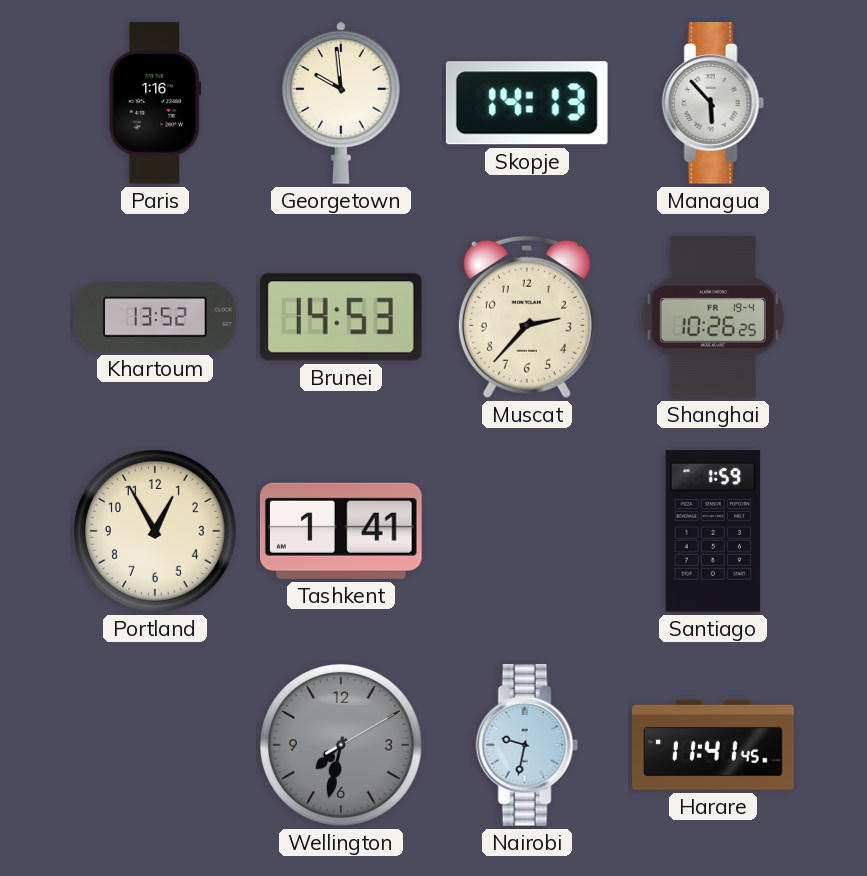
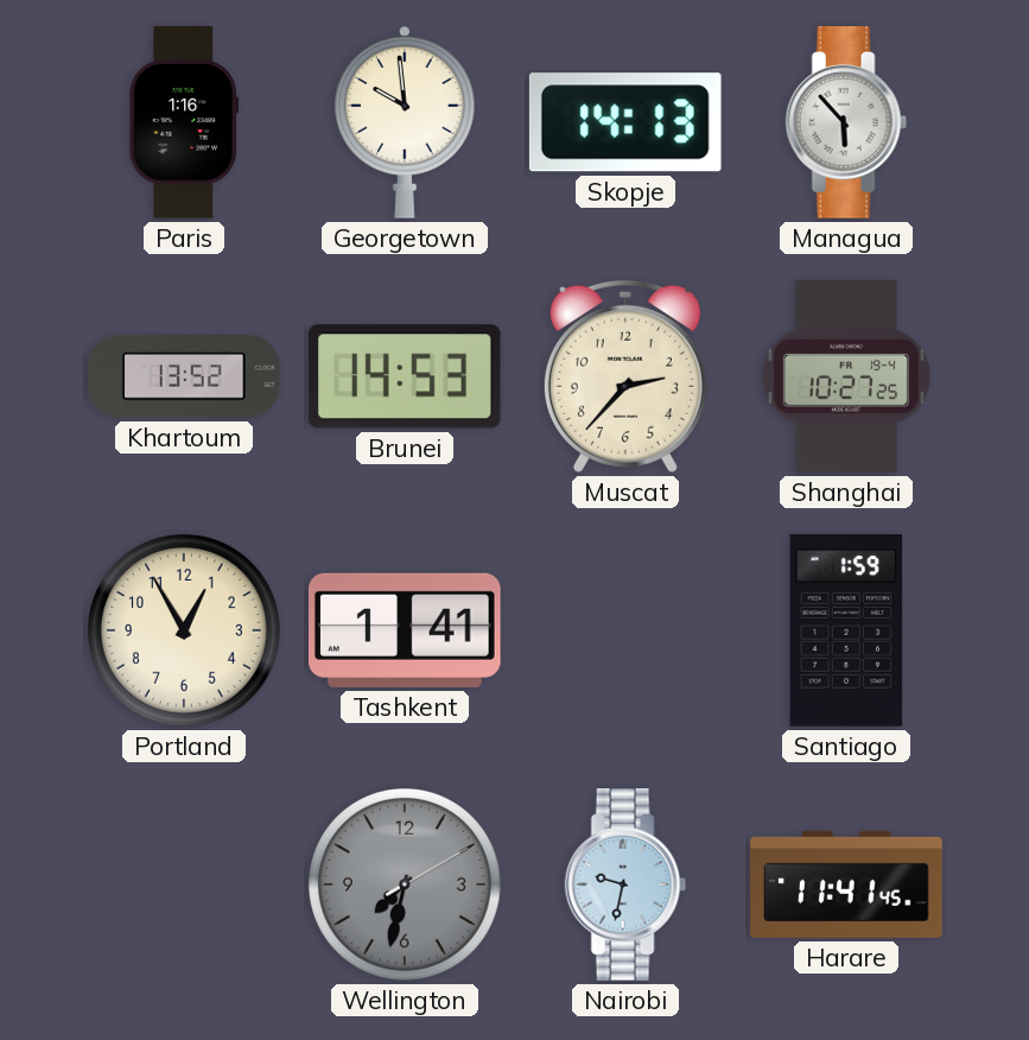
Shanghai: 10:26 -> 10:27
